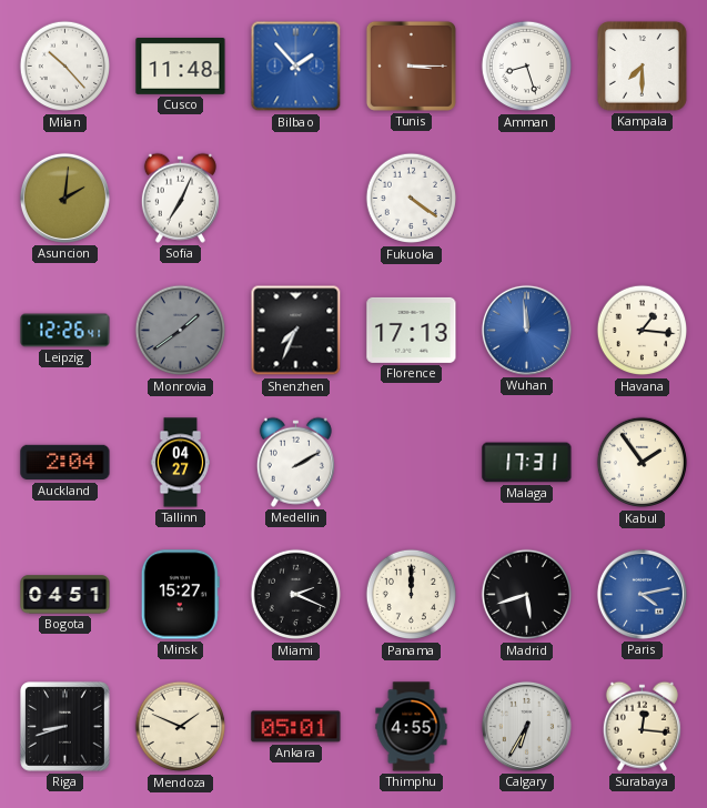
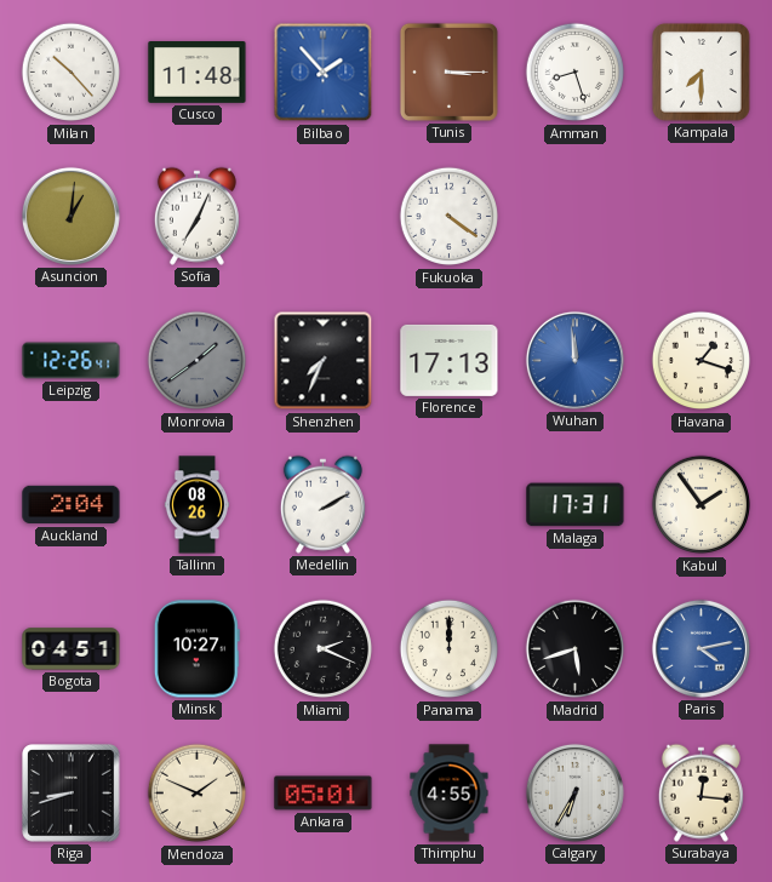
Asuncion: 2:01 -> 1:01
Havana: 1:16 -> 1:18
Tallinn: 04:27 -> 08:26
Minsk: 15:27 -> 10:27
